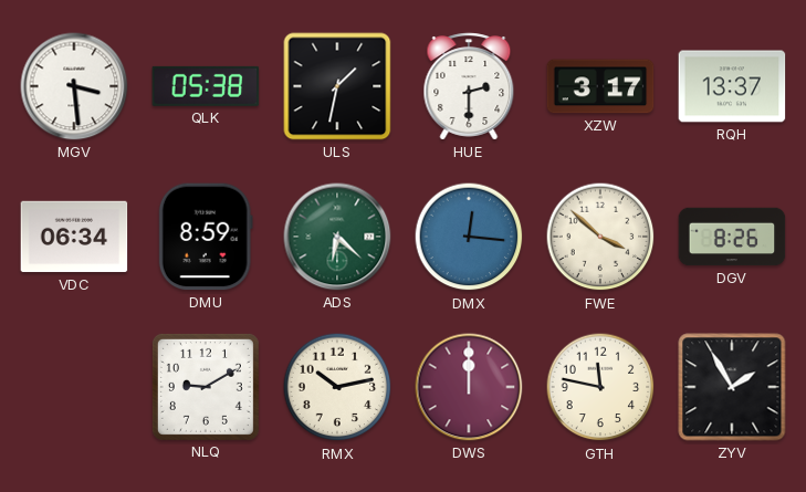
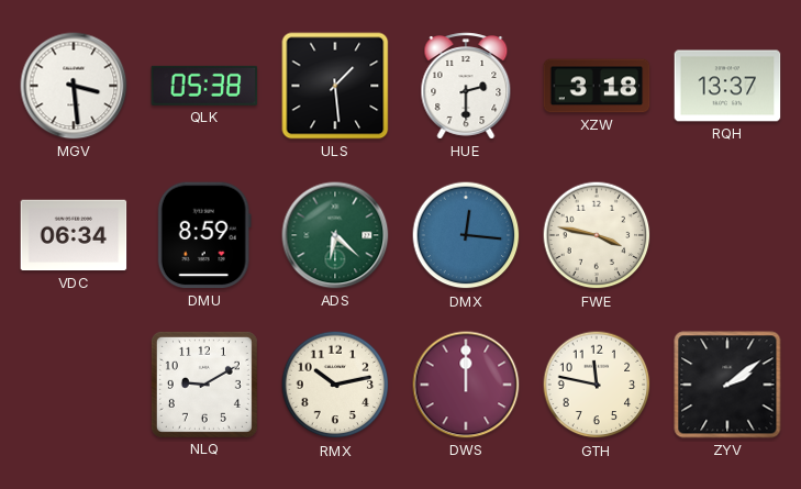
ULS: 1:32 -> 1:29
XZW: 3:17 -> 3:18
FWE: 3:52 -> 3:47
DGV: 8:26 -> none
ZYV: 1:55 -> 2:09
